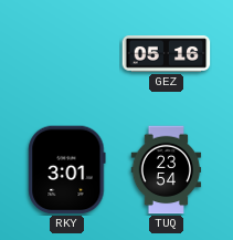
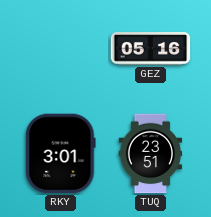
TUQ: 23:54 -> 23:51
